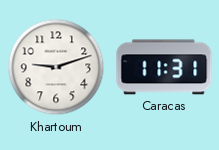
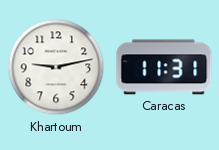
Khartoum: 9:12 -> 9:13
